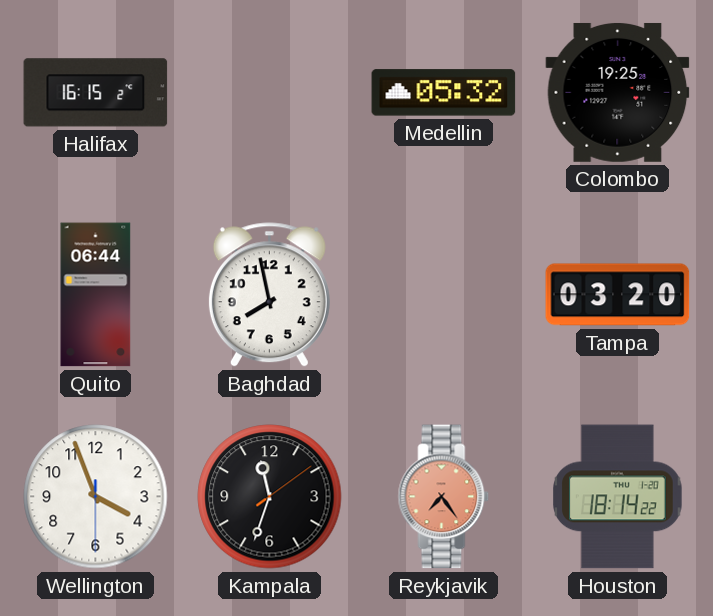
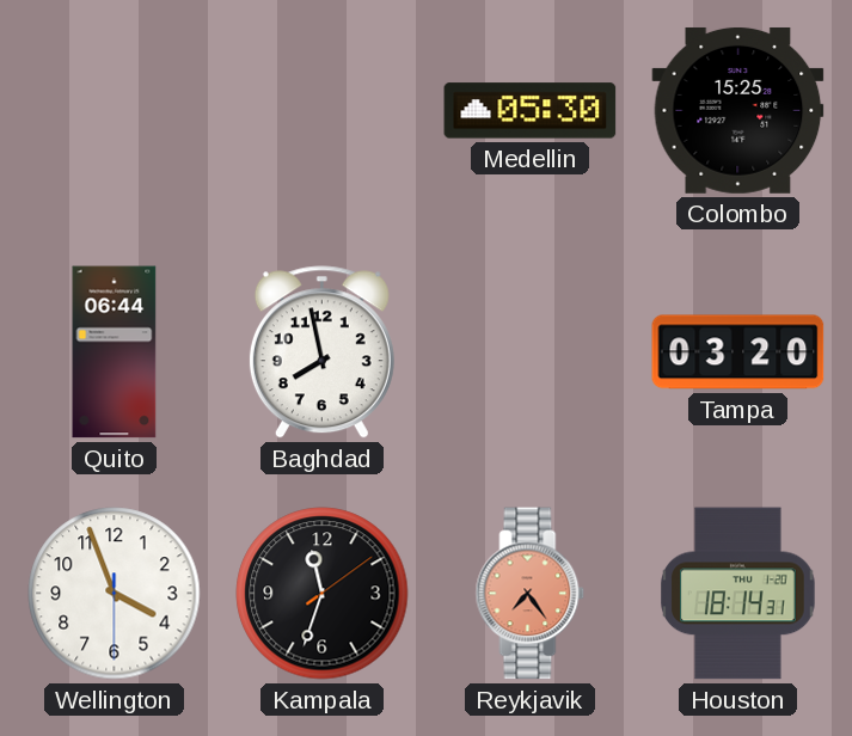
Halifax: 16:15 -> none
Medellin: 05:32 -> 05:30
Colombo: 19:25 -> 15:25
Houston: 18:14:22 -> 18:14:31
